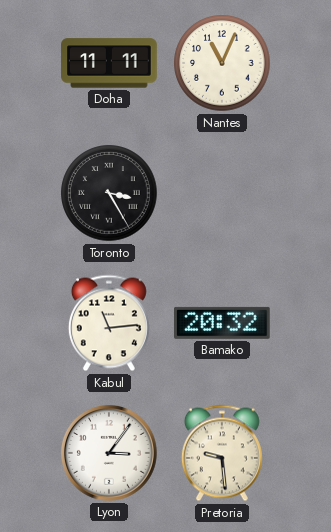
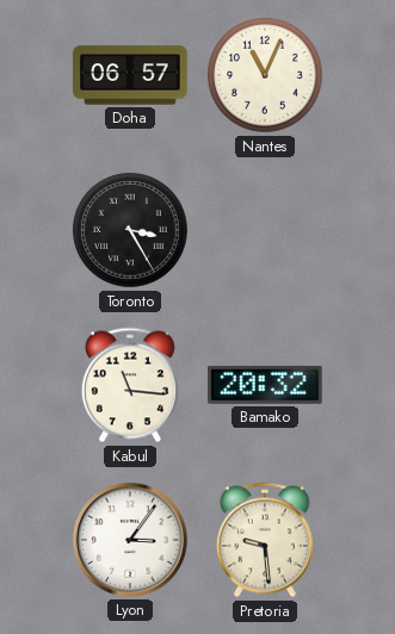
Doha: 11:11 -> 06:57
Kabul: 11:14 -> 11:16
